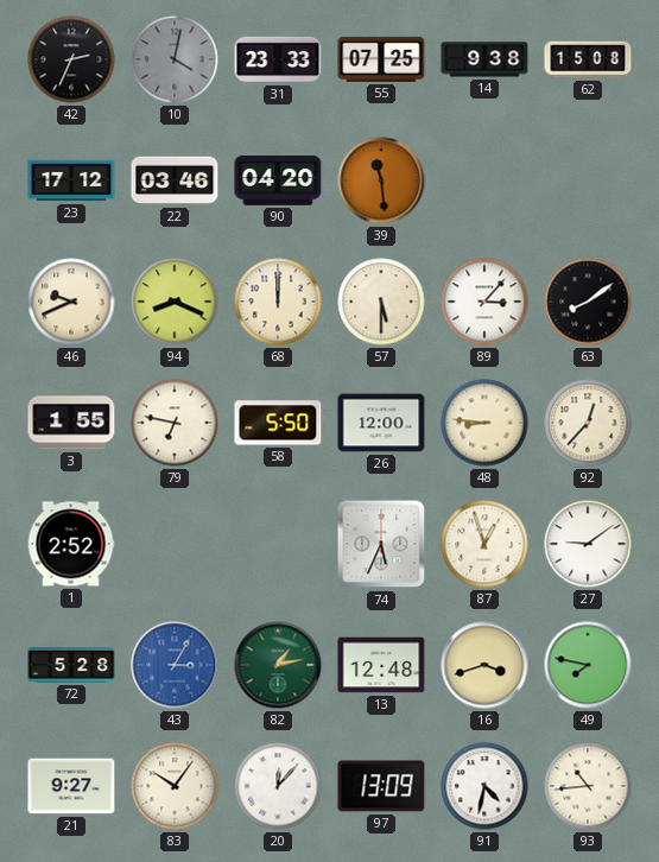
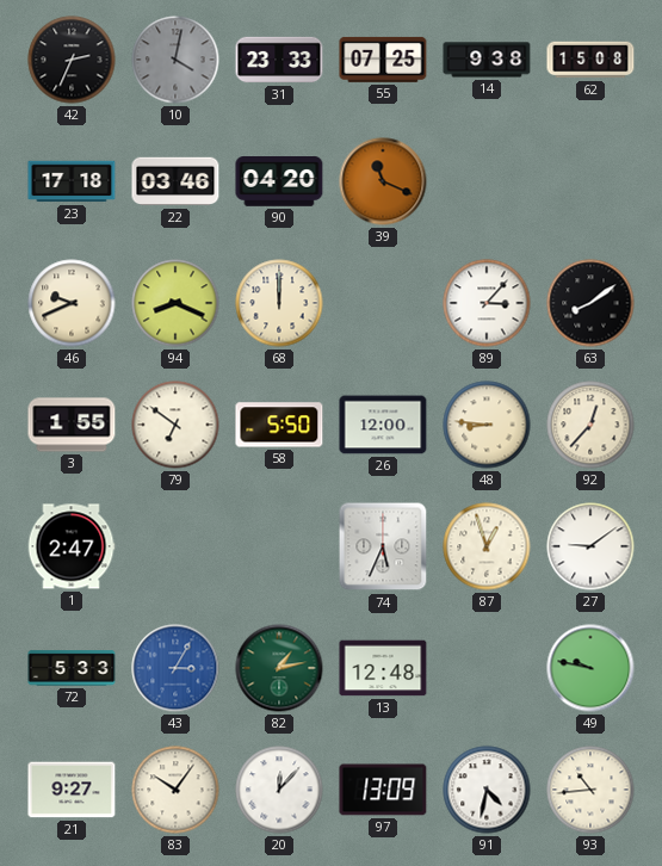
23: 17:12 -> 17:18
39: 11:29 -> 11:19
57: 5:30 -> none
79: 6:47 -> 6:51
1: 2:52 -> 2:47
72: 5:28 -> 5:33
16: 3:42 -> none
49: 7:47 -> 9:47
